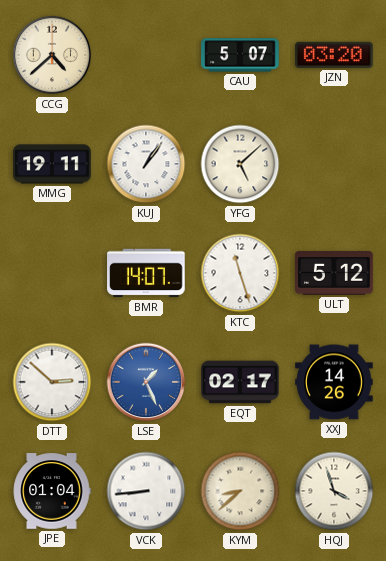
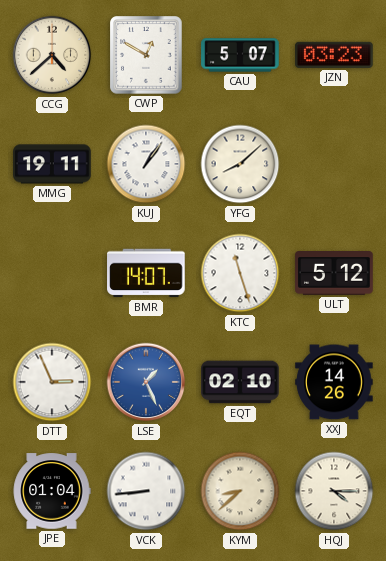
CWP: none -> 12:50
JZN: 03:20 -> 03:23
YFG: 5:08 -> 8:08
DTT: 2:52 -> 2:56
EQT: 02:17 -> 02:10
HQJ: 3:57 -> 4:15
